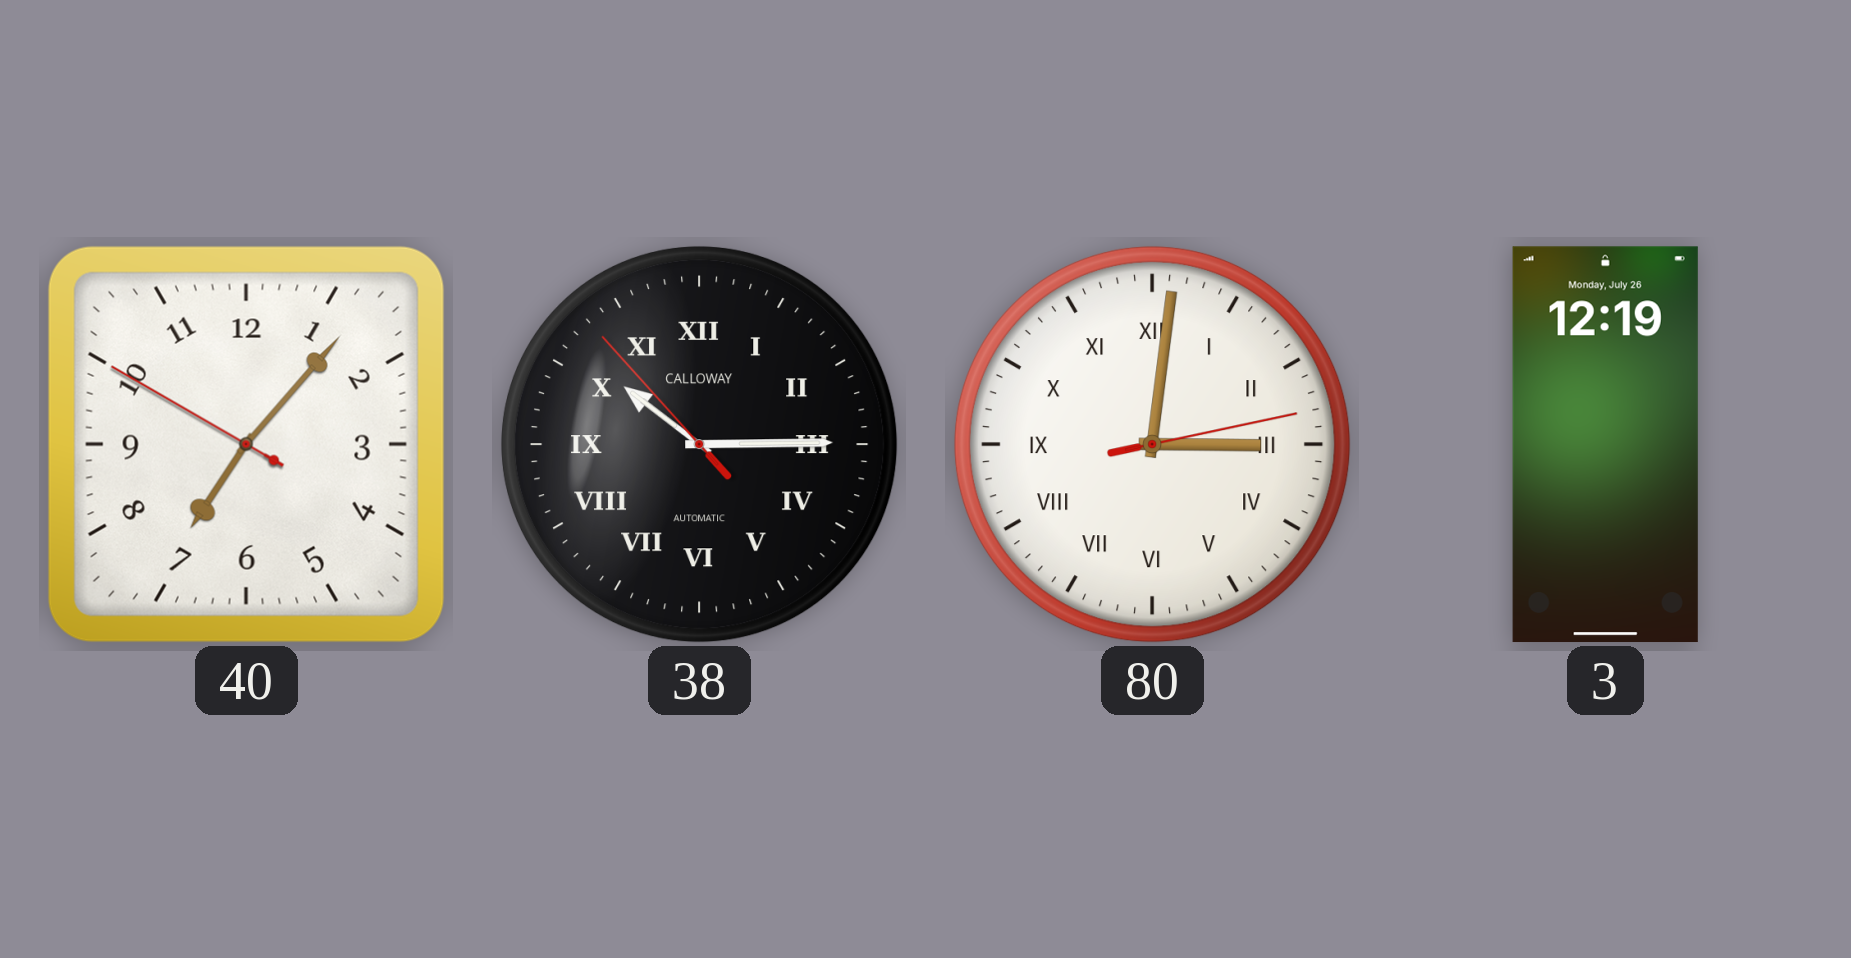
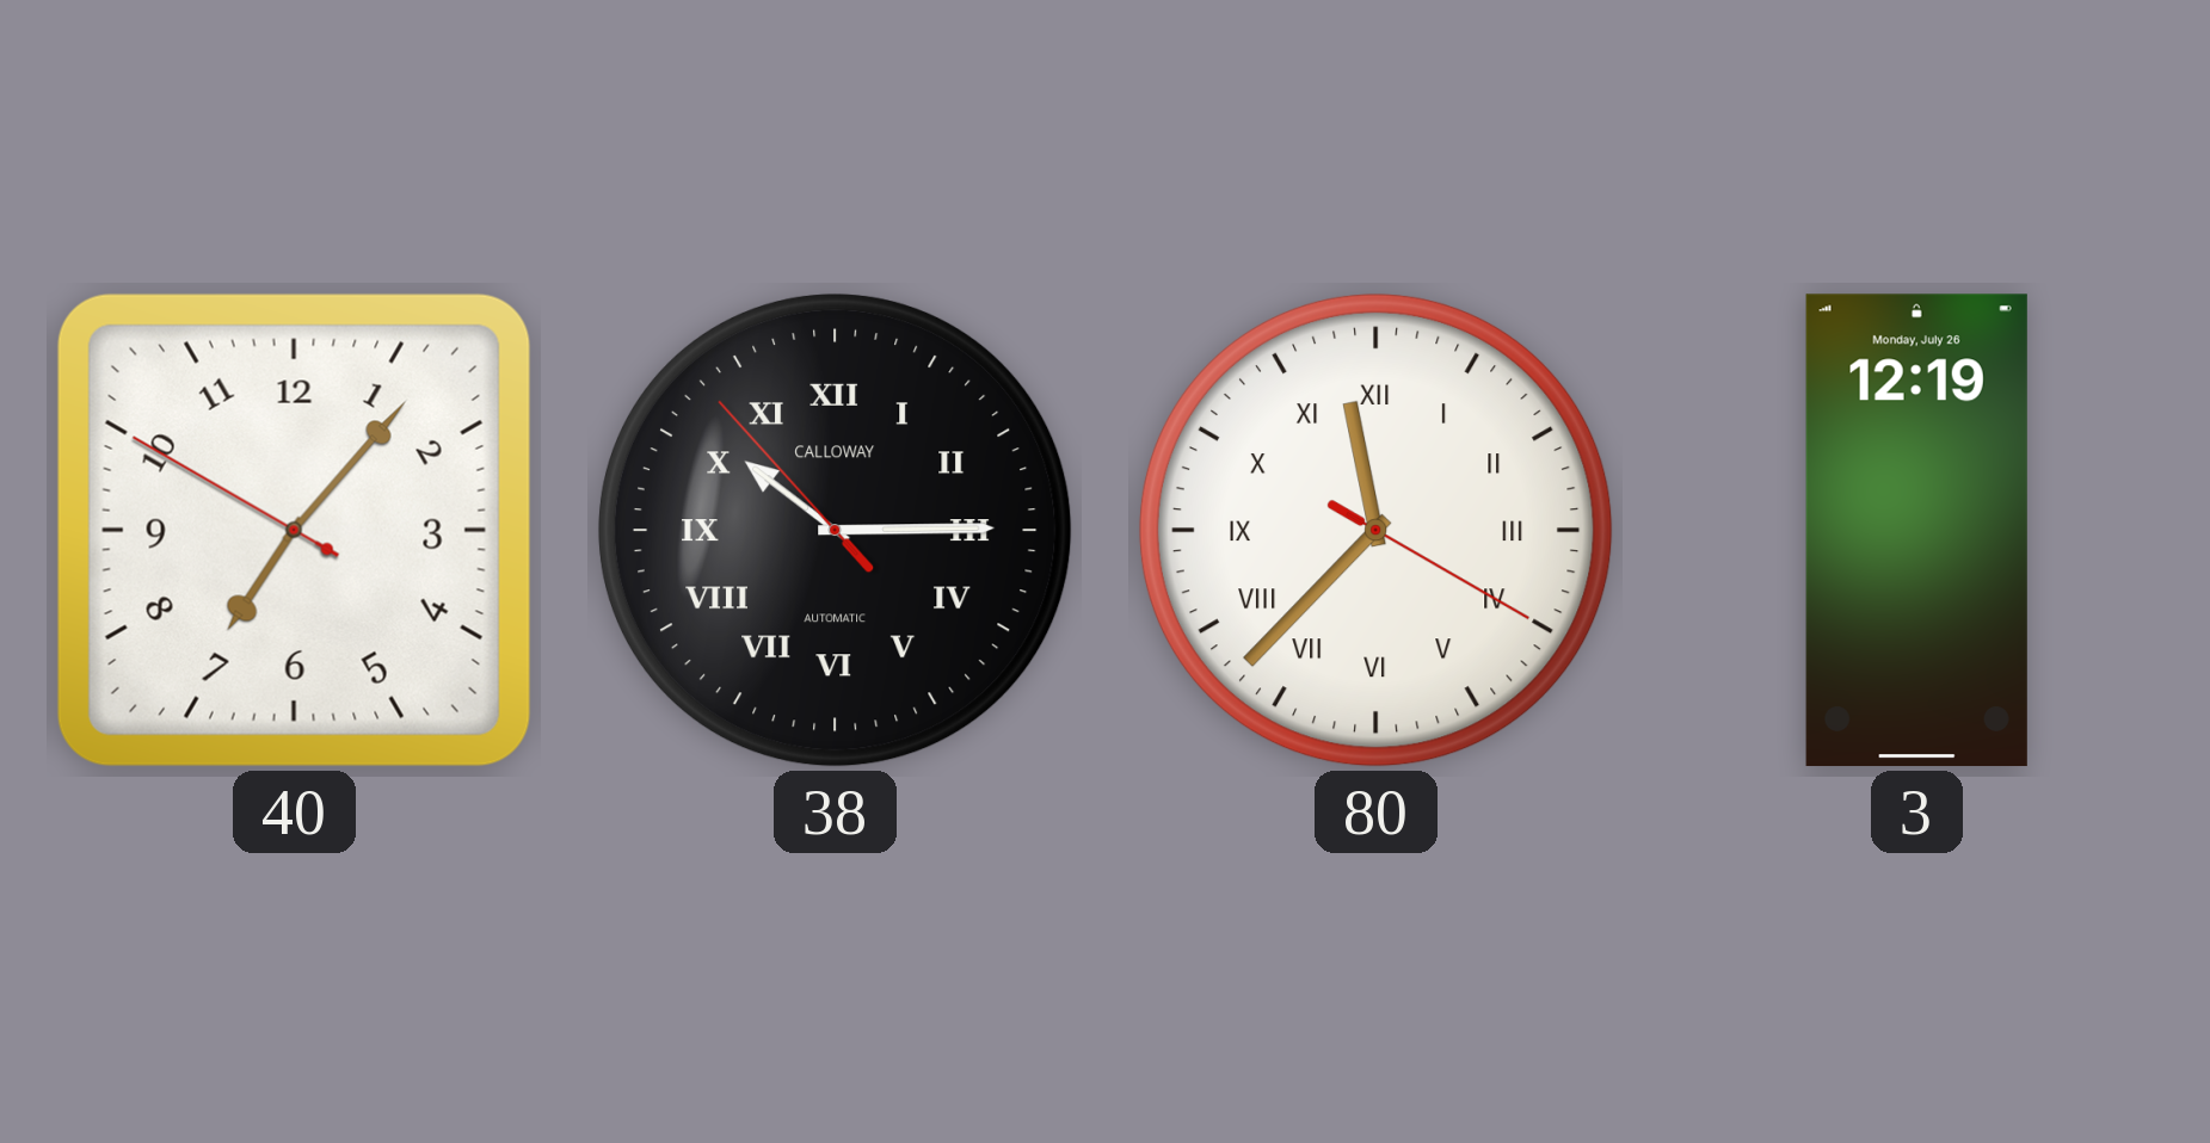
80: 3:01 -> 11:37
